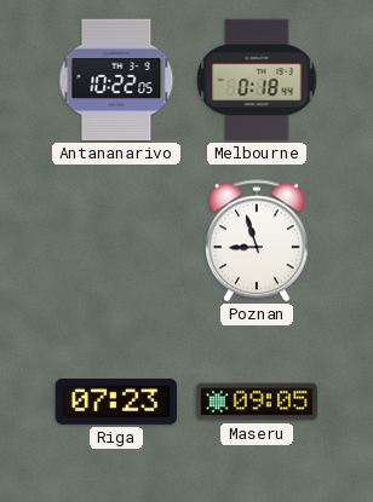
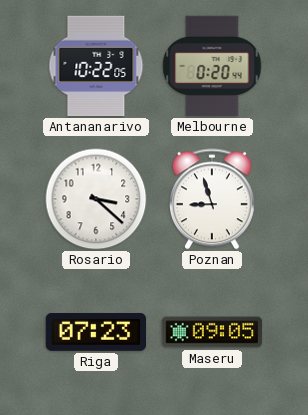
Melbourne: 0:18 -> 0:20
Rosario: none -> 3:22
